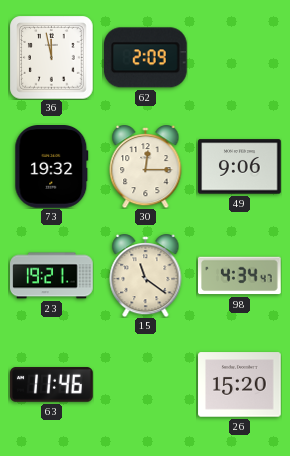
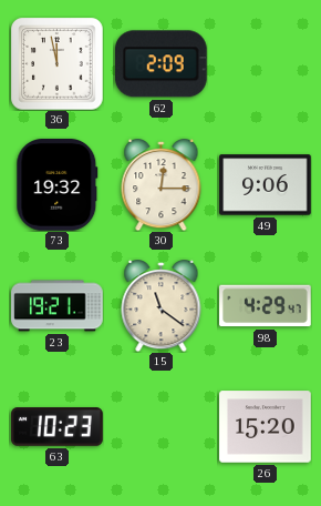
98: 4:34 -> 4:29
63: 11:46 -> 10:23
